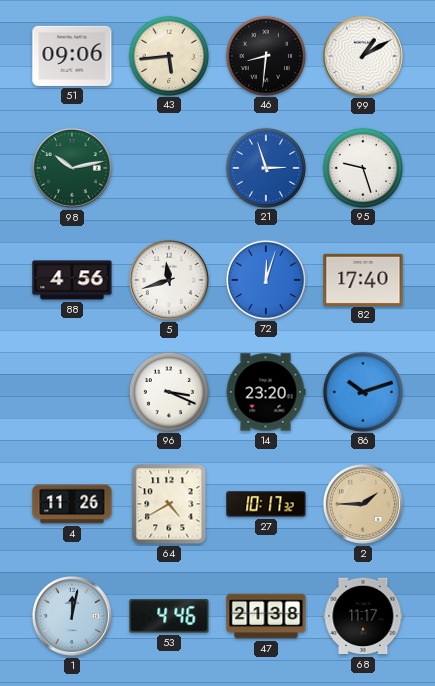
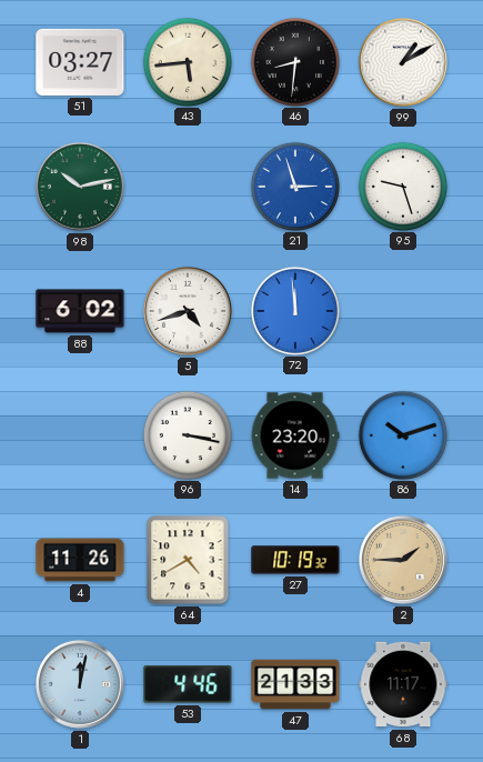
51: 09:06 -> 03:27
88: 4:56 -> 6:02
5: 11:42 -> 4:42
72: 12:03 -> 11:59
82: 17:40 -> none
96: 3:19 -> 3:17
27: 10:17 -> 10:19
47: 21:38 -> 21:33
